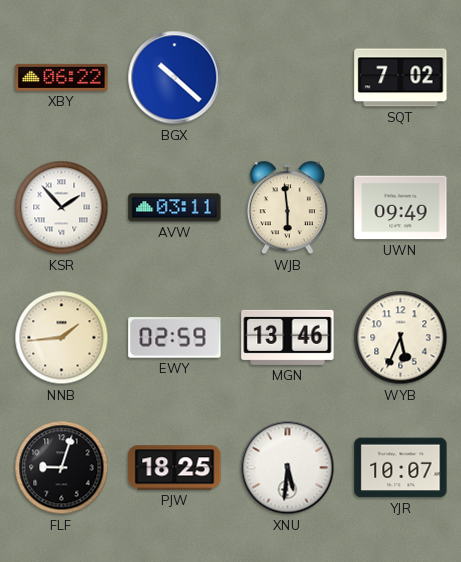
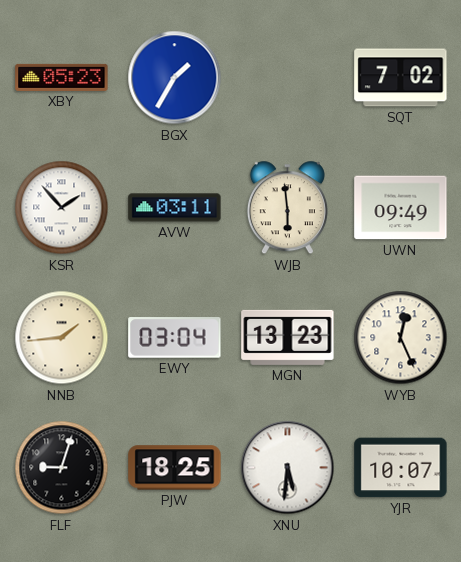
XBY: 06:22 -> 05:23
BGX: 10:22 -> 1:35
EWY: 02:59 -> 03:04
MGN: 13:46 -> 13:23
WYB: 5:34 -> 12:26
